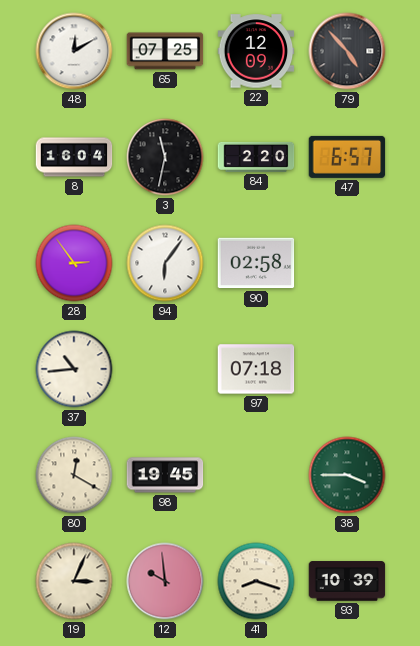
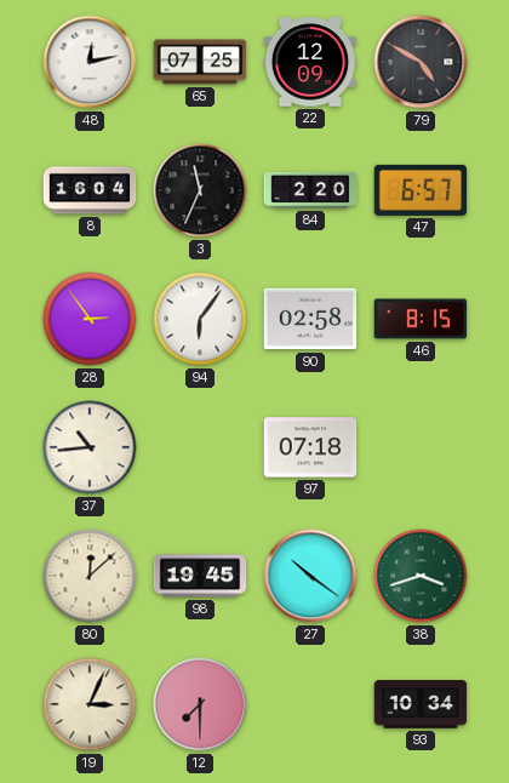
48: 12:10 -> 12:13
79: 4:53 -> 4:50
3: 11:32 -> 11:34
46: none -> 8:15
80: 12:20 -> 12:08
27: none -> 10:21
38: 3:45 -> 3:42
12: 9:59 -> 7:30
41: 8:18 -> none
93: 10:39 -> 10:34
